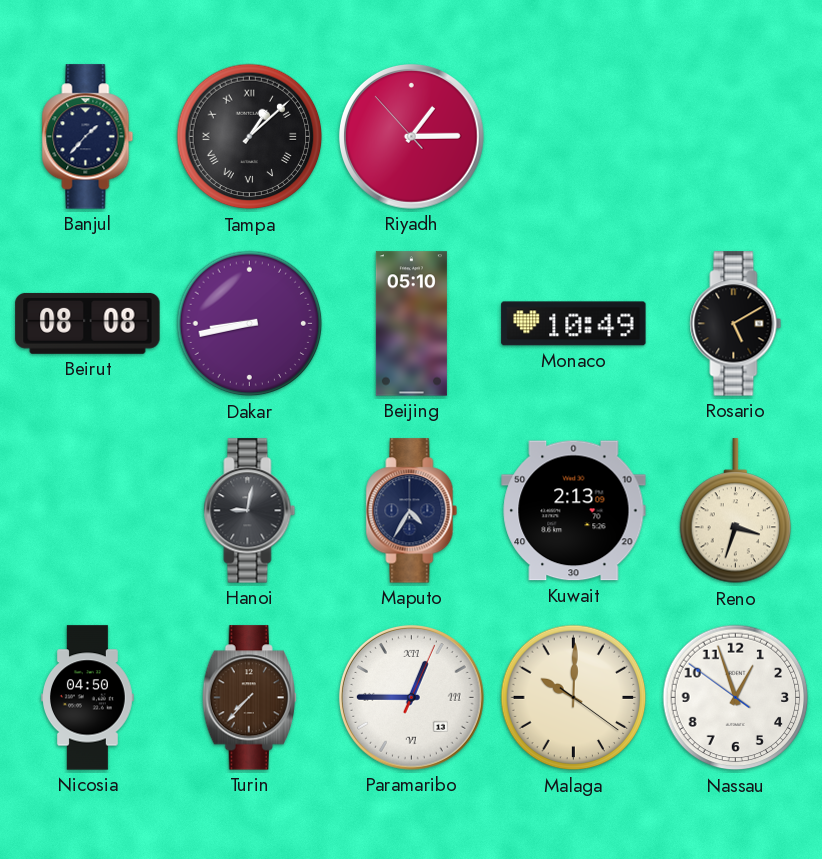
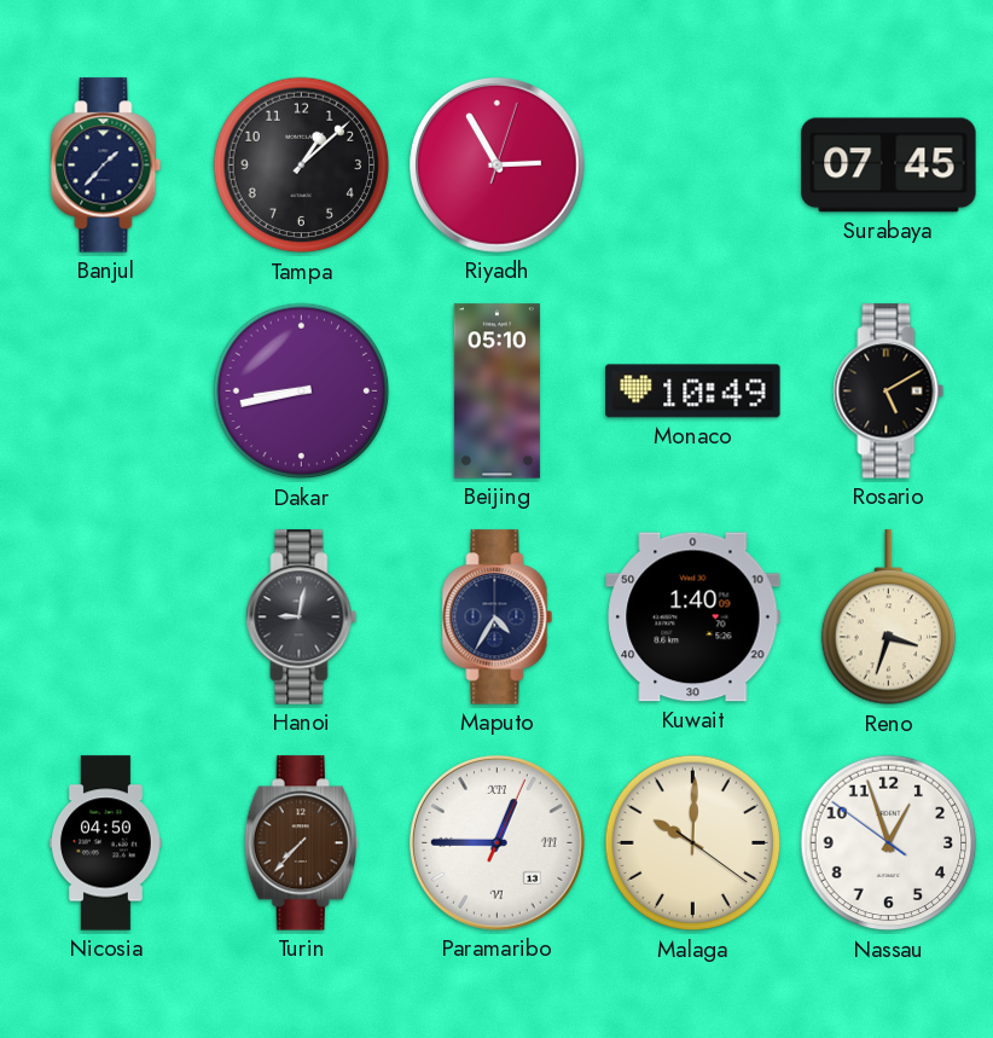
Tampa numerals: Roman -> Arabic
Riyadh: 1:14 -> 2:55
Surabaya: none -> 07:45
Beirut: 08:08 -> none
Kuwait: 2:13 -> 1:40
